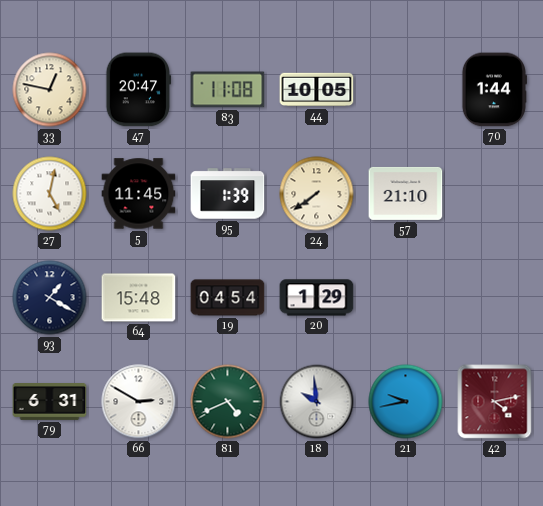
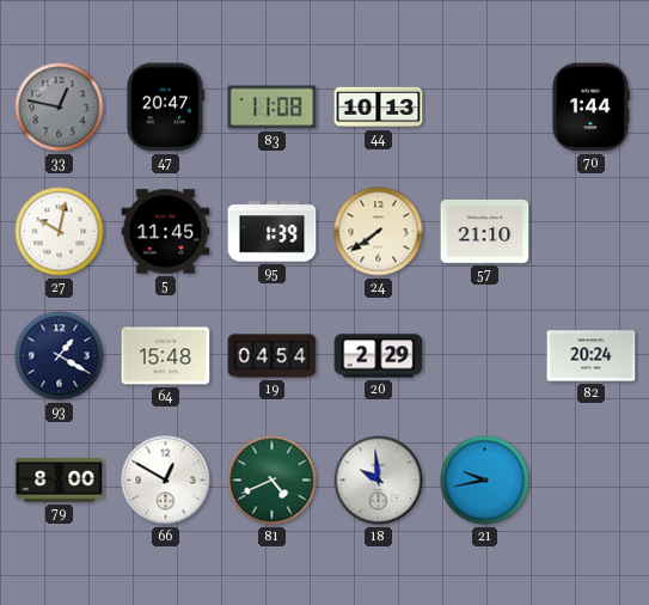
33 dial: cream -> grey
44: 10:05 -> 10:13
27: 5:02 -> 10:02
20: 1:29 -> 2:29
82: none -> 20:24
79: 6:31 -> 8:00
66: 2:50 -> 12:50
42: 4:13 -> none
